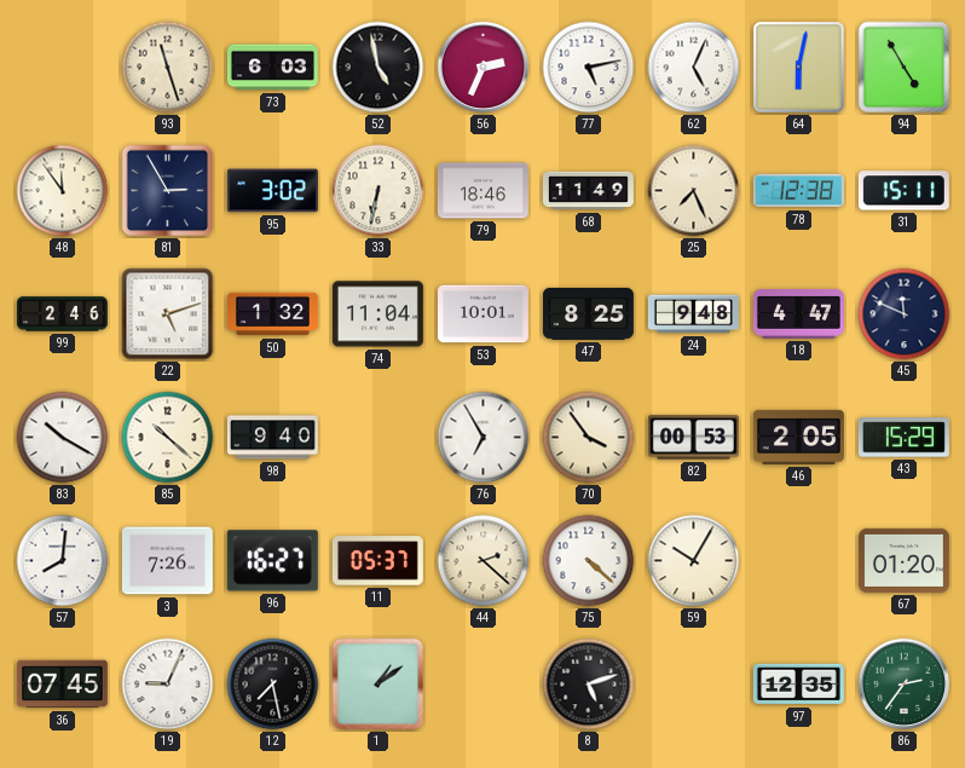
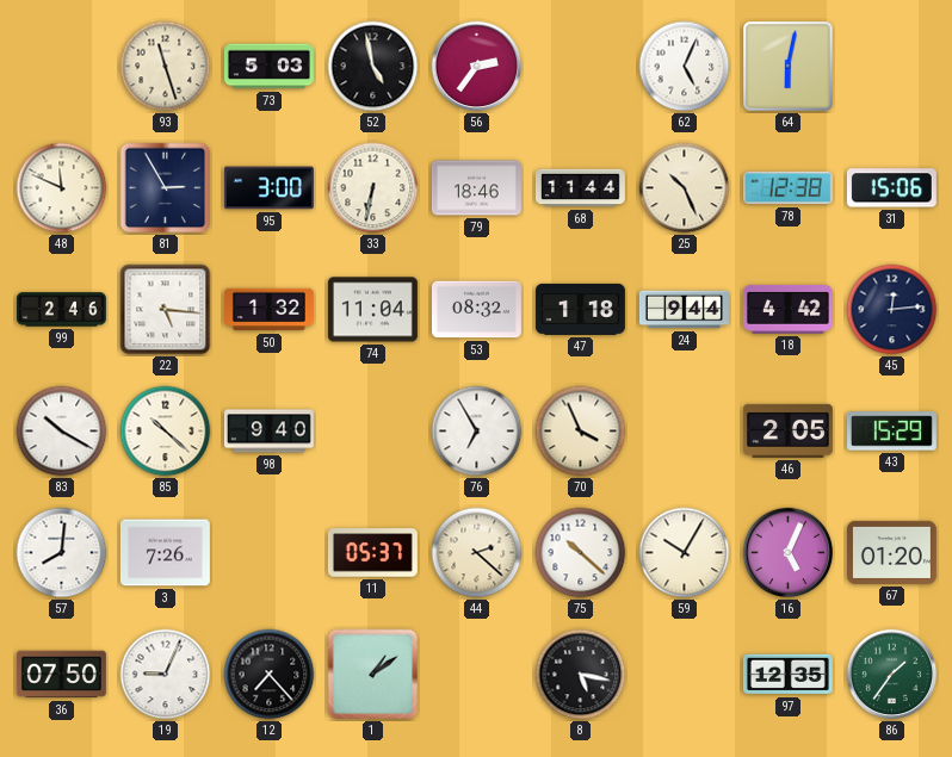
73: 6:03 -> 5:03
56: 2:34 -> 2:36
77: 5:13 -> none
94: 4:55 -> none
48: 11:54 -> 11:49
95: 3:02 -> 3:00
68: 11:49 -> 11:44
25: 7:26 -> 10:26
31: 15:11 -> 15:06
22: 5:12 -> 5:16
53: 10:01 -> 08:32
47: 8:25 -> 1:18
24: 9:48 -> 9:44
18: 4:47 -> 4:42
45: 11:49 -> 12:14
70: 3:54 -> 3:56
82: 00:53 -> none
96: 16:27 -> none
75: 4:22 -> 10:22
16: none -> 5:04
36: 07:45 -> 07:50
12: 7:28 -> 7:23
8: 5:12 -> 5:17
86: 2:36 -> 1:36
